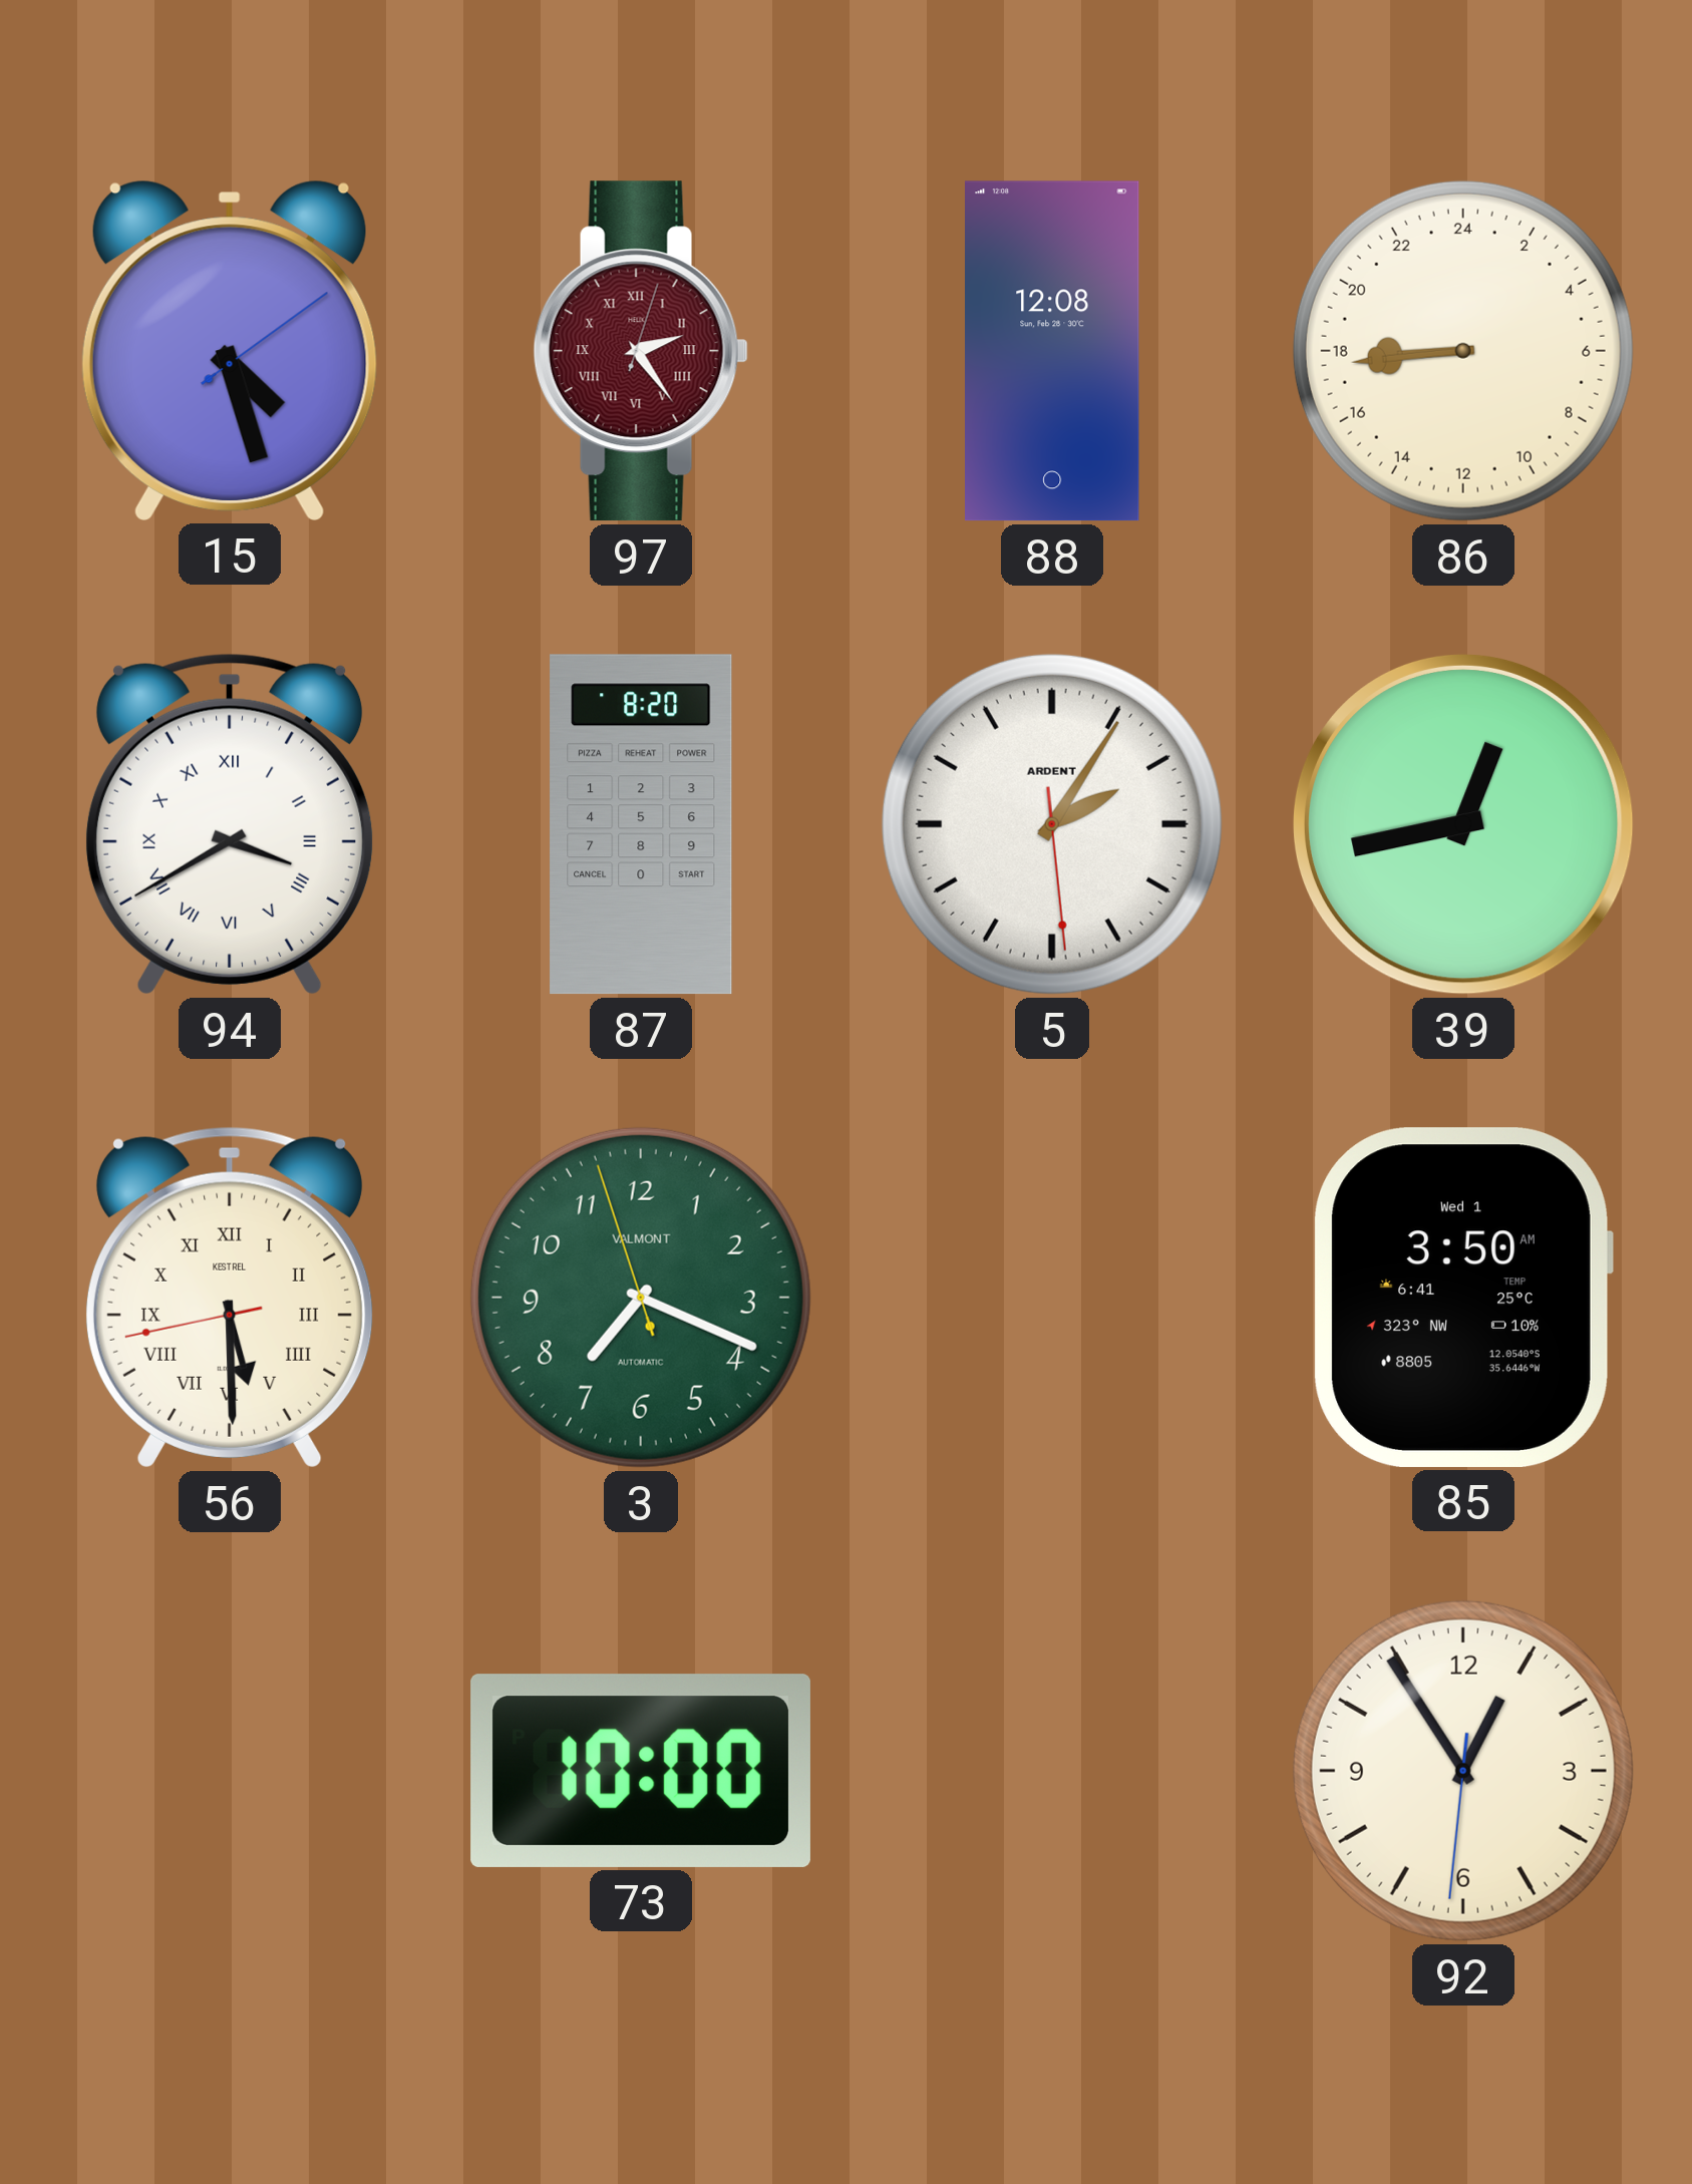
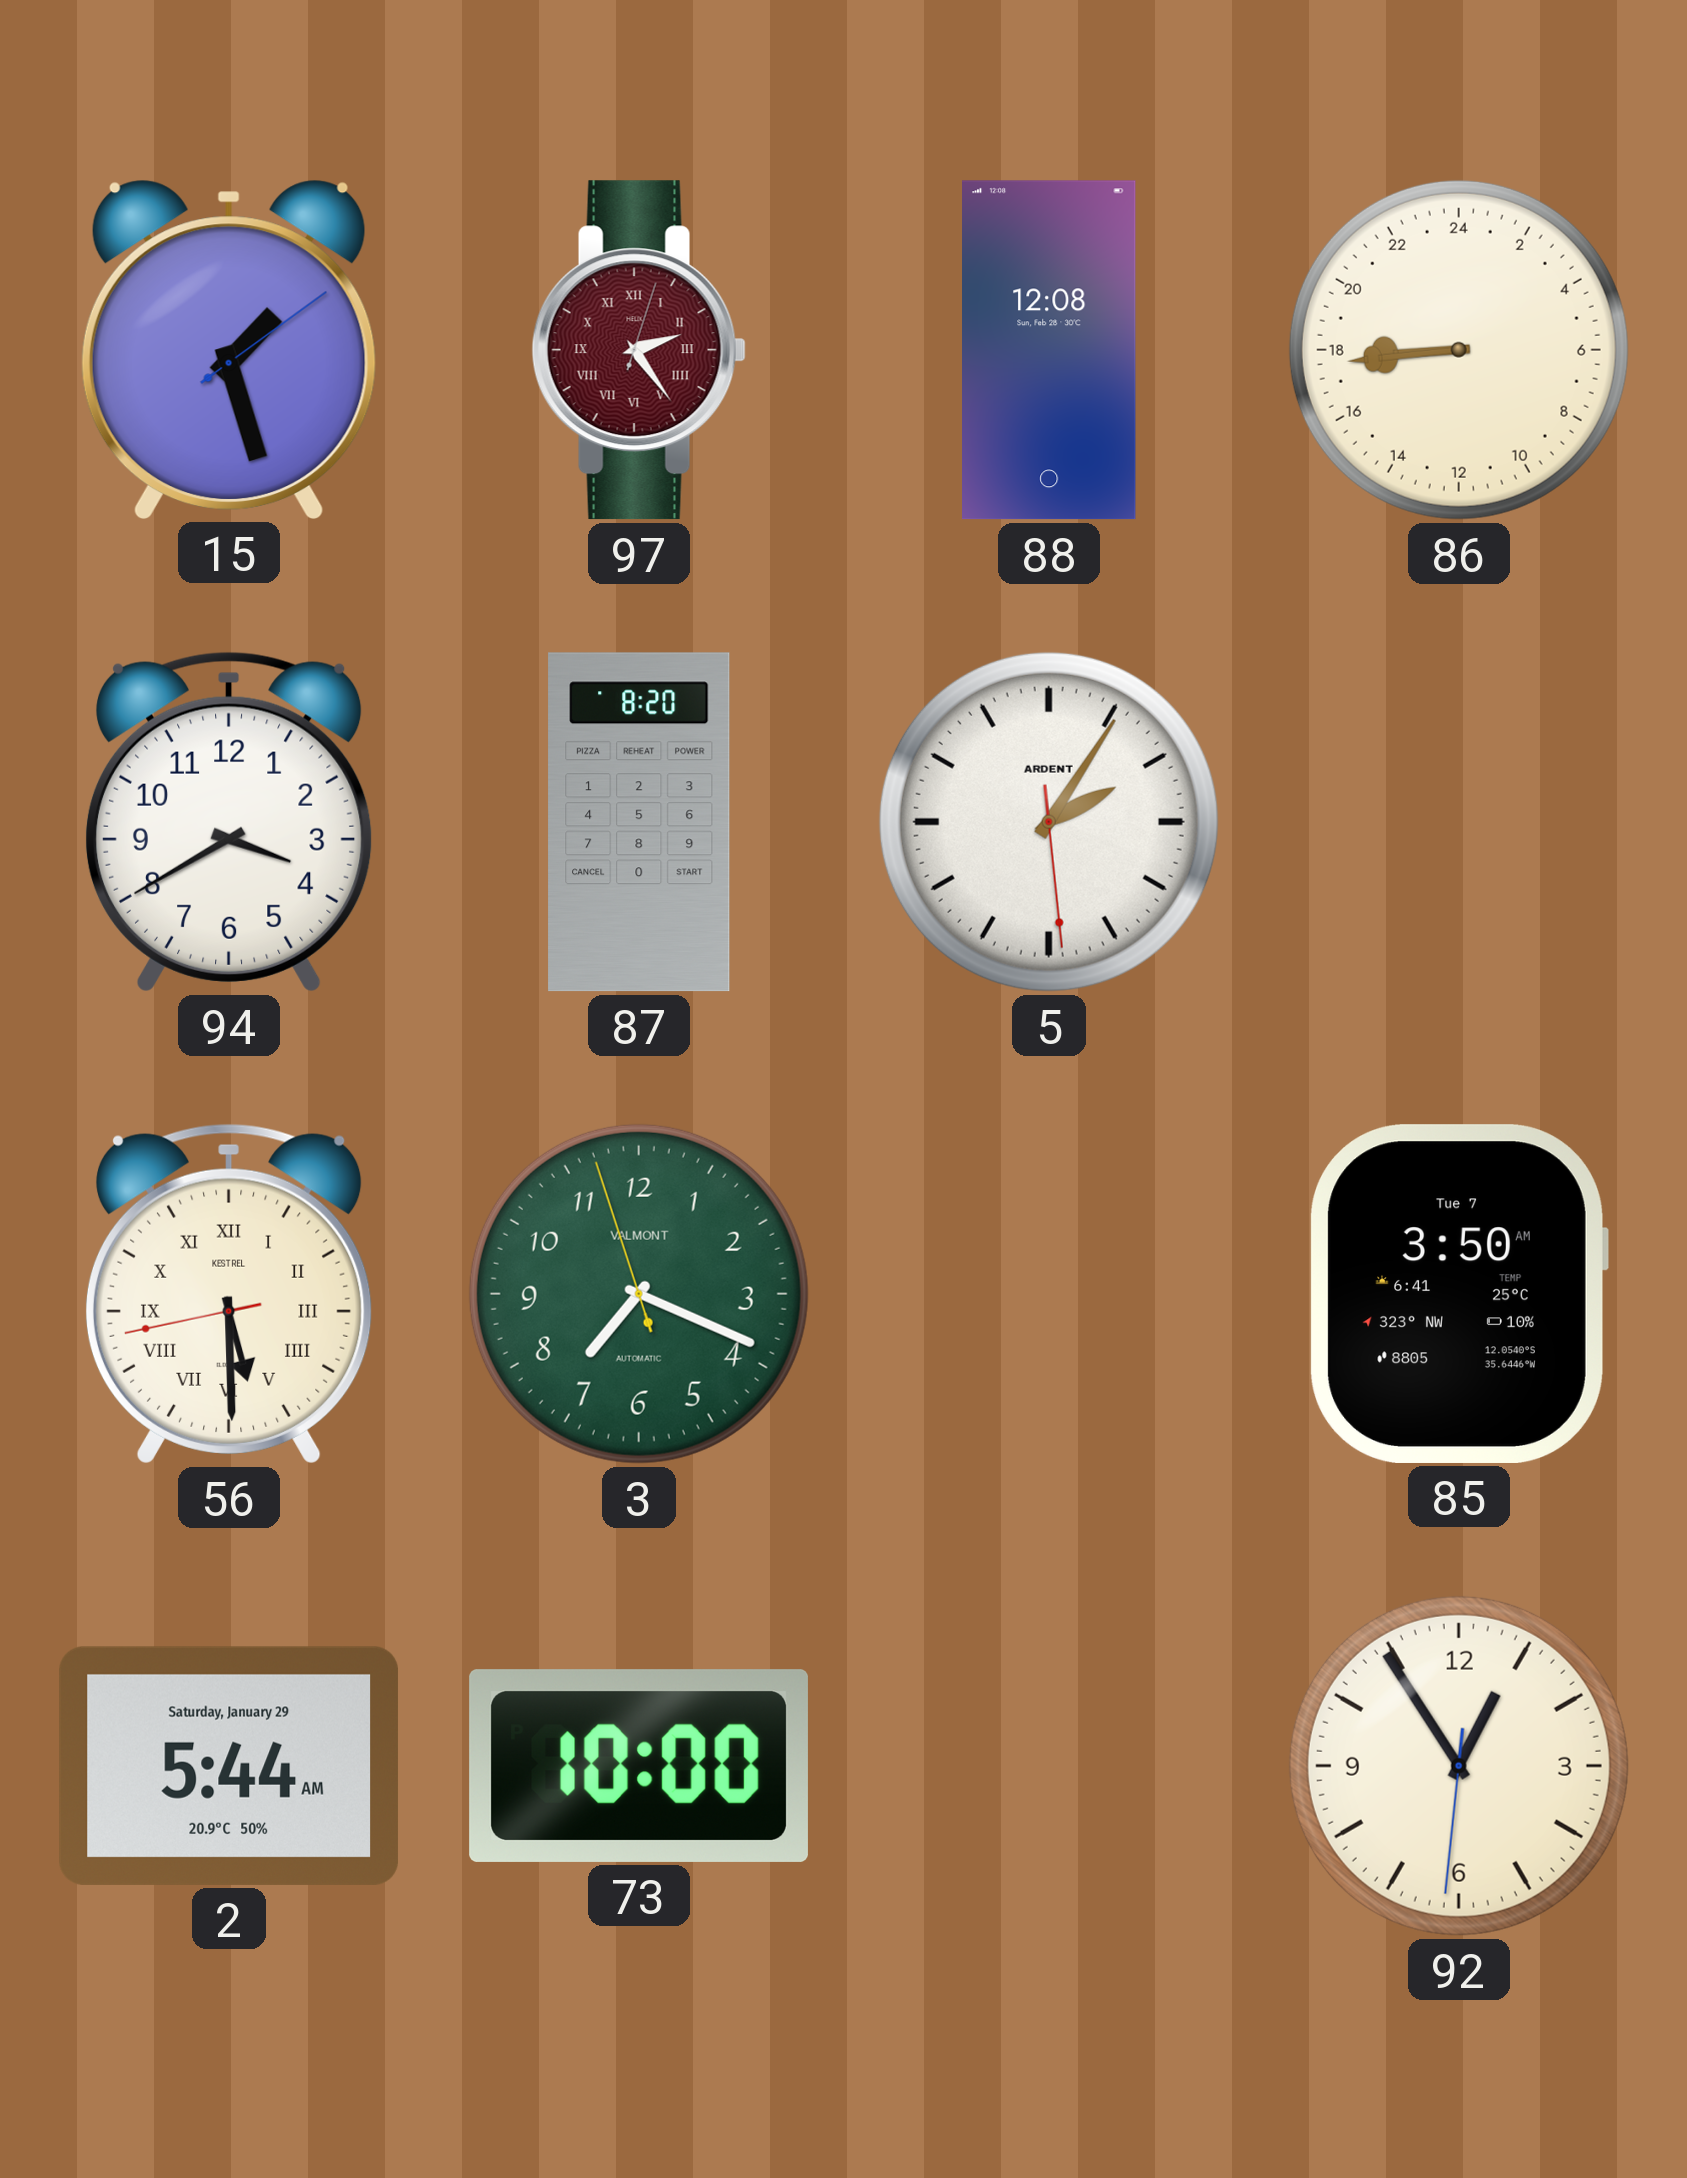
15: 4:27 -> 1:27
94 numerals: Roman -> Arabic
39: 12:43 -> none
85 date: Wed 1 -> Tue 7
2: none -> 5:44
